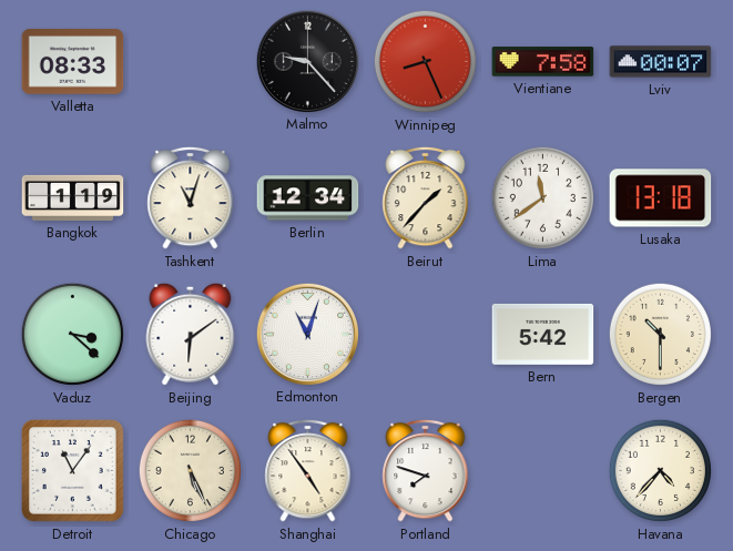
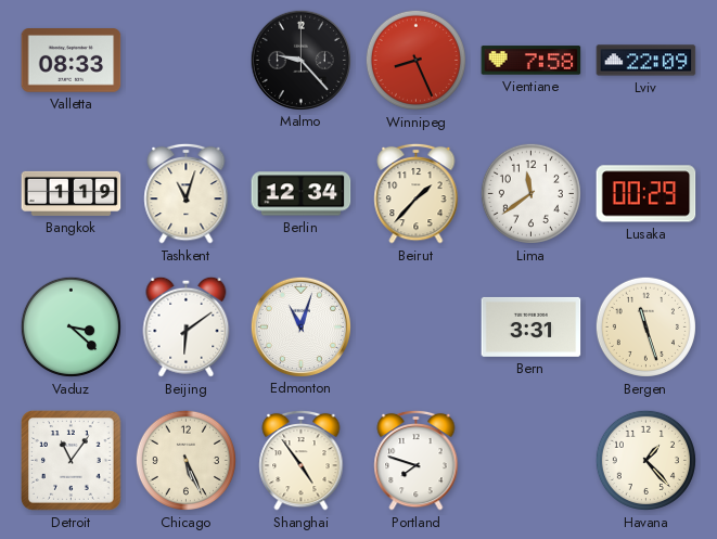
Lviv: 00:07 -> 22:09
Lusaka: 13:18 -> 00:29
Bern: 5:42 -> 3:31
Bergen: 10:30 -> 11:27
Havana: 4:37 -> 1:23
